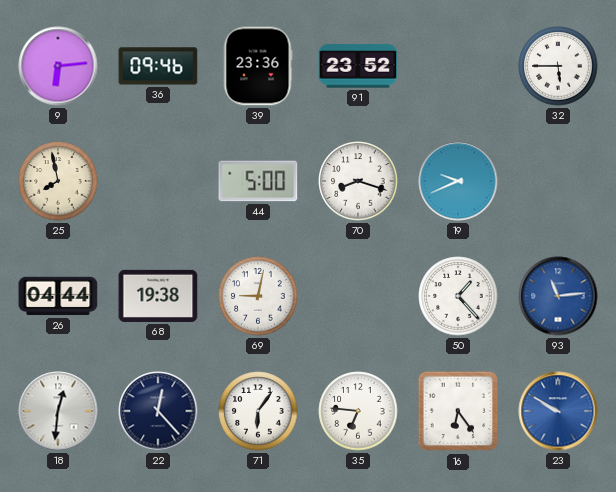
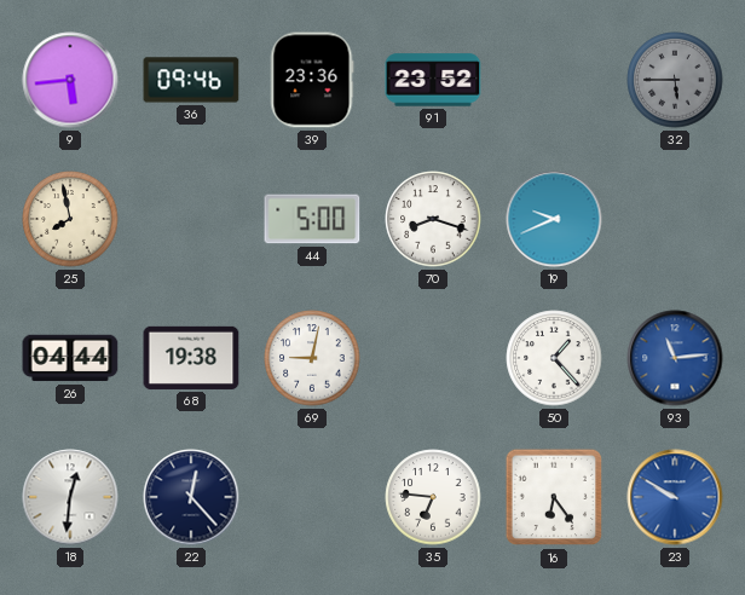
9: 6:14 -> 5:44
32 dial: white -> grey
71: 6:06 -> none
